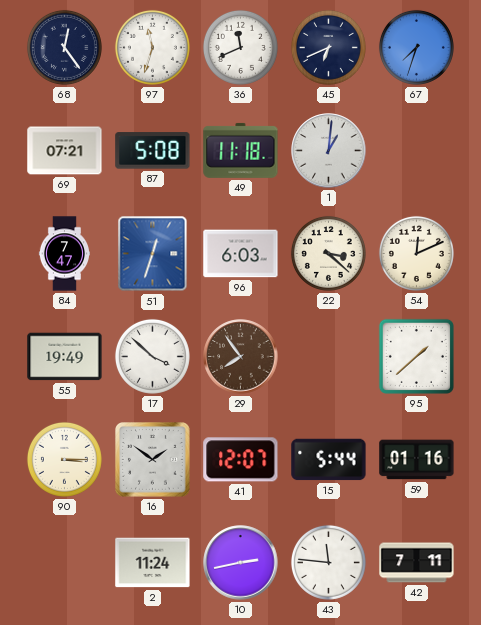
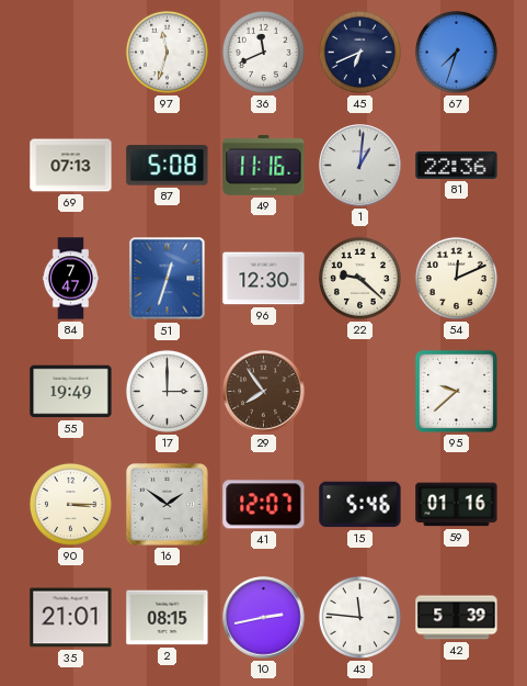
68: 12:24 -> none
69: 07:21 -> 07:13
49: 11:18 -> 11:16
81: none -> 22:36
96: 6:03 -> 12:30
22: 3:22 -> 9:22
17: 3:52 -> 3:00
95: 1:38 -> 9:38
15: 5:44 -> 5:46
35: none -> 21:01
2: 11:24 -> 08:15
42: 7:11 -> 5:39
